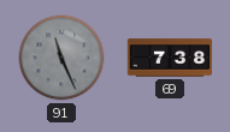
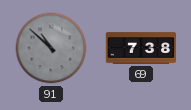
91: 11:26 -> 10:52
